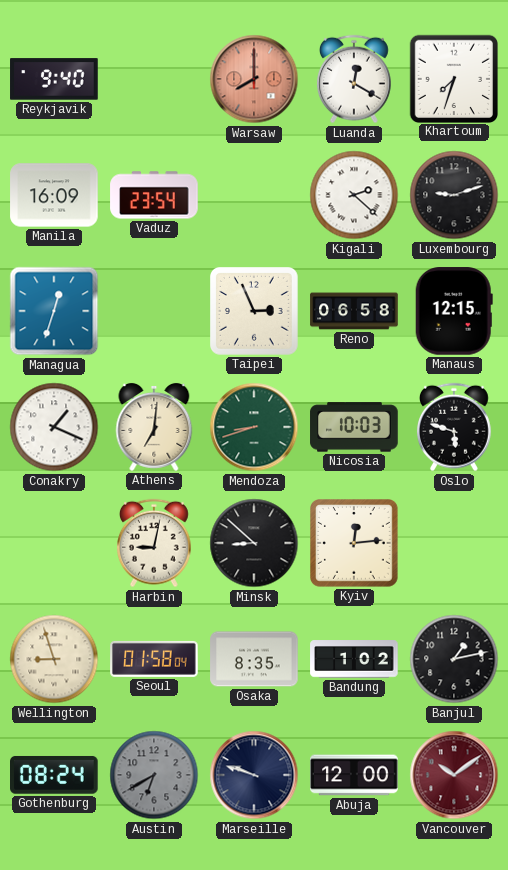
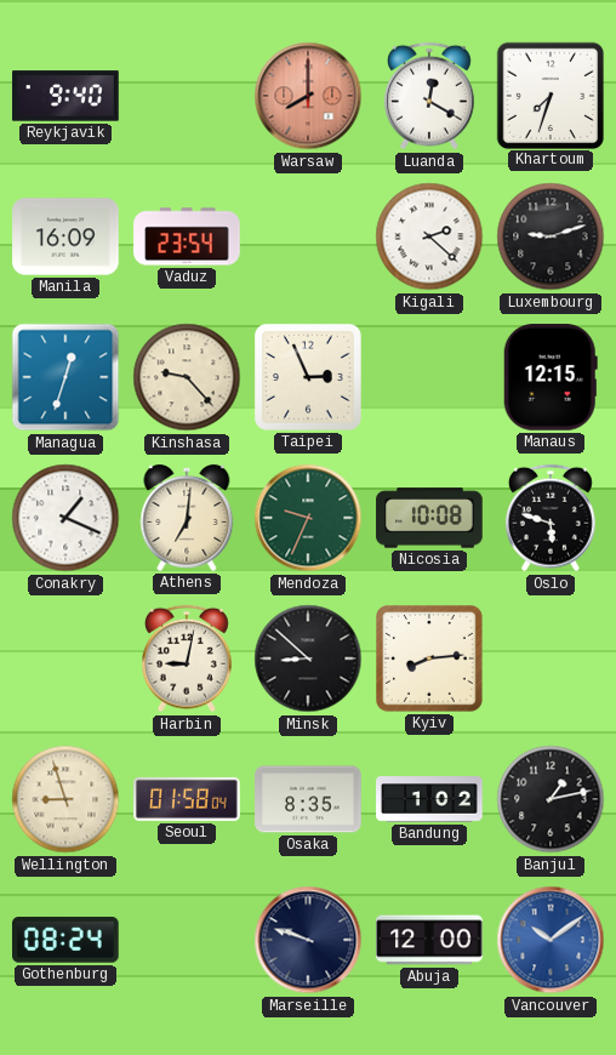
Kinshasa: none -> 9:23
Reno: 06:58 -> none
Mendoza: 8:42 -> 9:34
Nicosia: 10:03 -> 10:08
Kyiv: 12:14 -> 8:14
Austin: 6:40 -> none
Vancouver dial: burgundy -> blue
